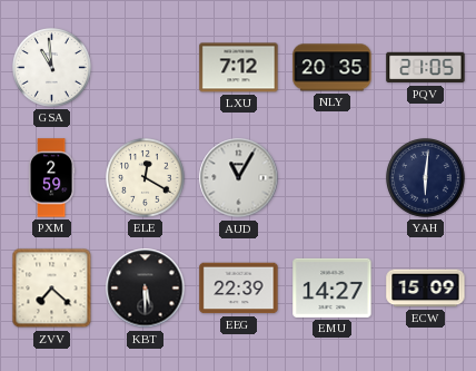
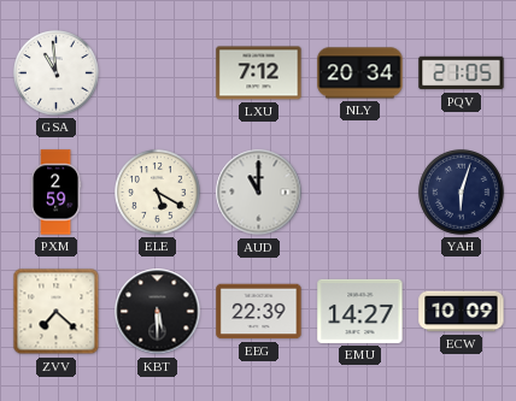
NLY: 20:35 -> 20:34
ELE: 12:20 -> 5:20
AUD: 11:05 -> 11:00
YAH: 6:01 -> 6:03
ECW: 15:09 -> 10:09
